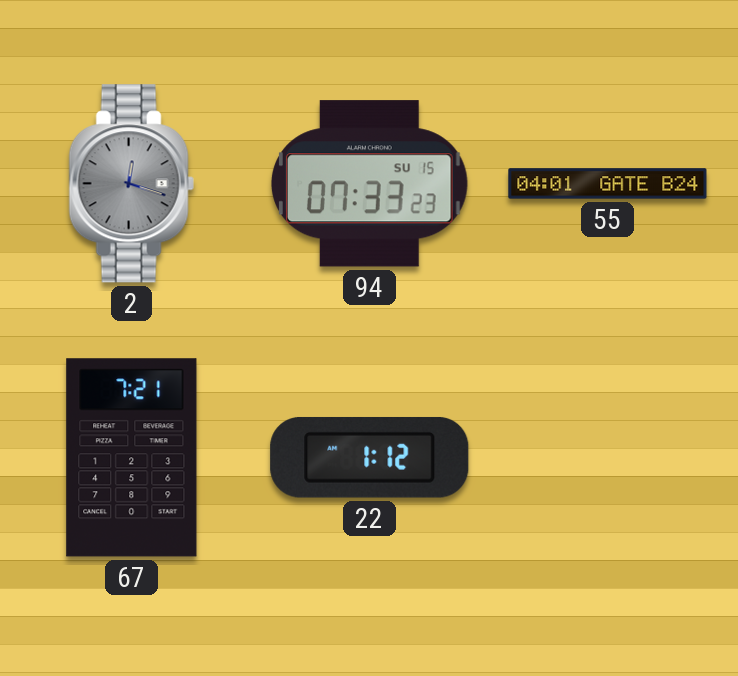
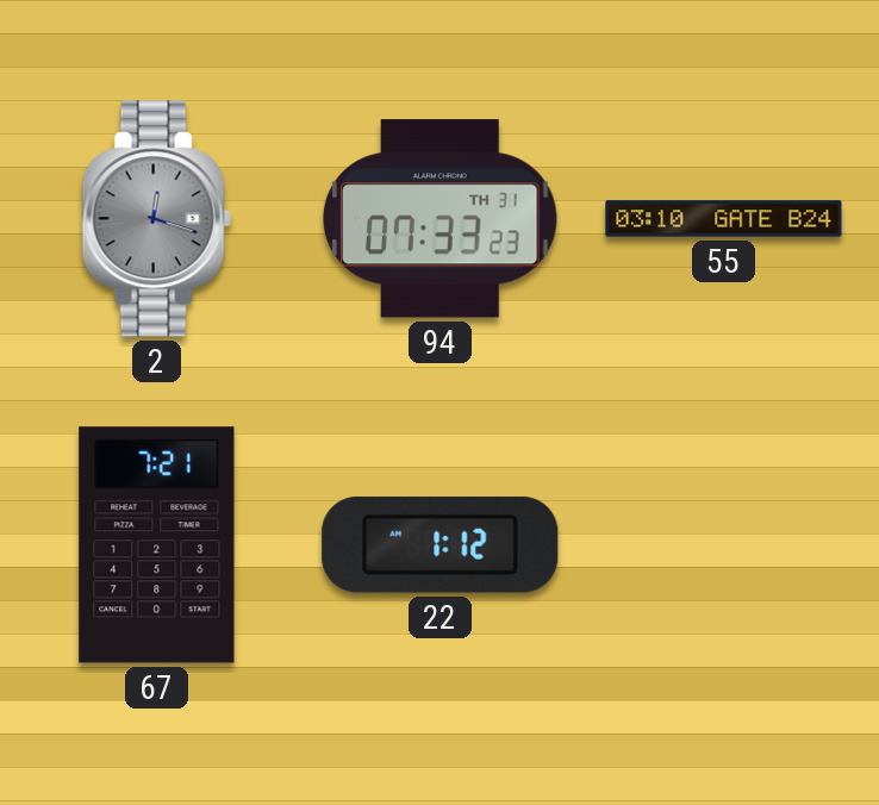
94 date: SU 15 -> TH 31
55: 04:01 -> 03:10
